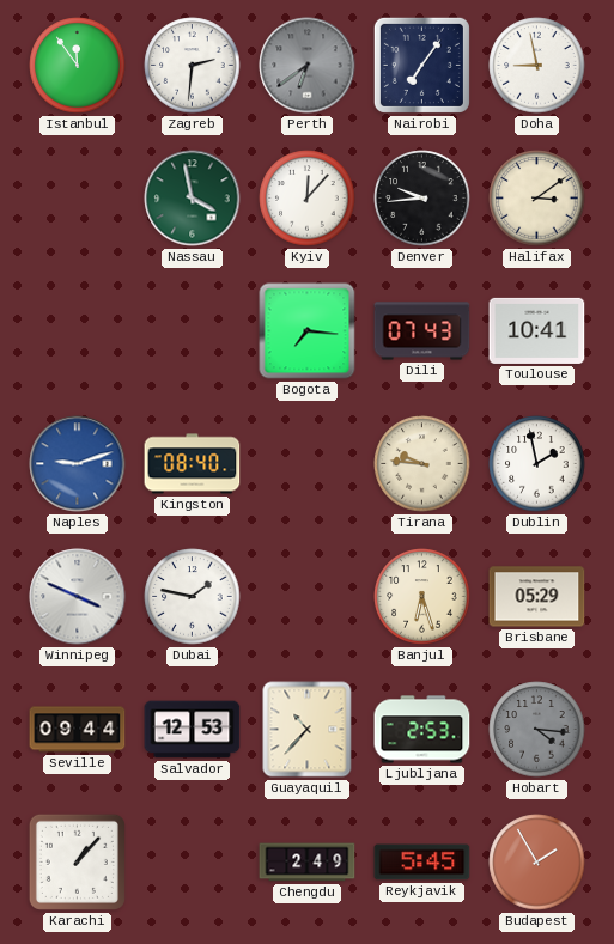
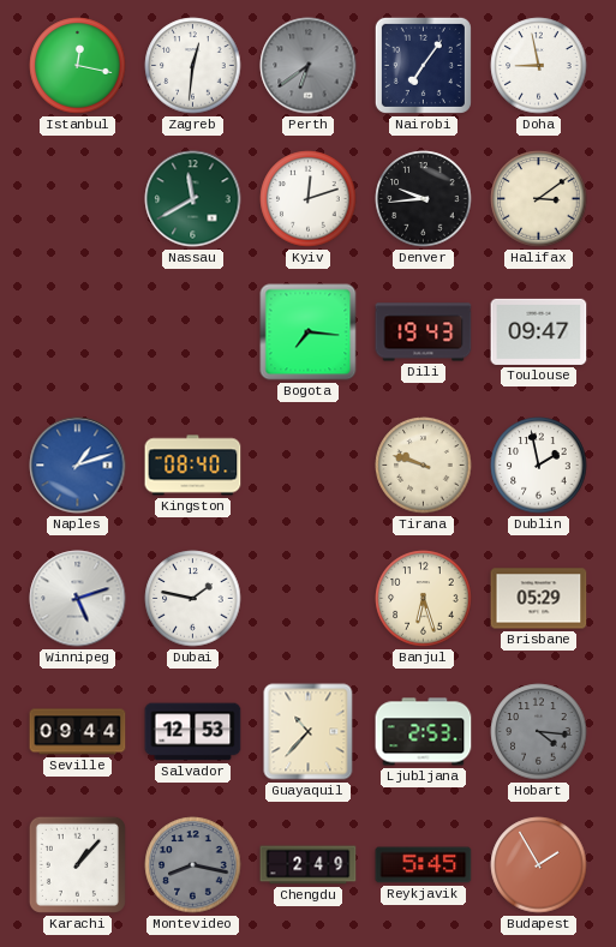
Istanbul: 11:54 -> 12:17
Zagreb: 2:31 -> 12:31
Nassau: 3:58 -> 11:40
Kyiv: 12:07 -> 12:12
Dili: 07:43 -> 19:43
Toulouse: 10:41 -> 09:47
Naples: 9:12 -> 1:12
Tirana: 9:46 -> 9:48
Winnipeg: 3:49 -> 5:12
Montevideo: none -> 8:17
